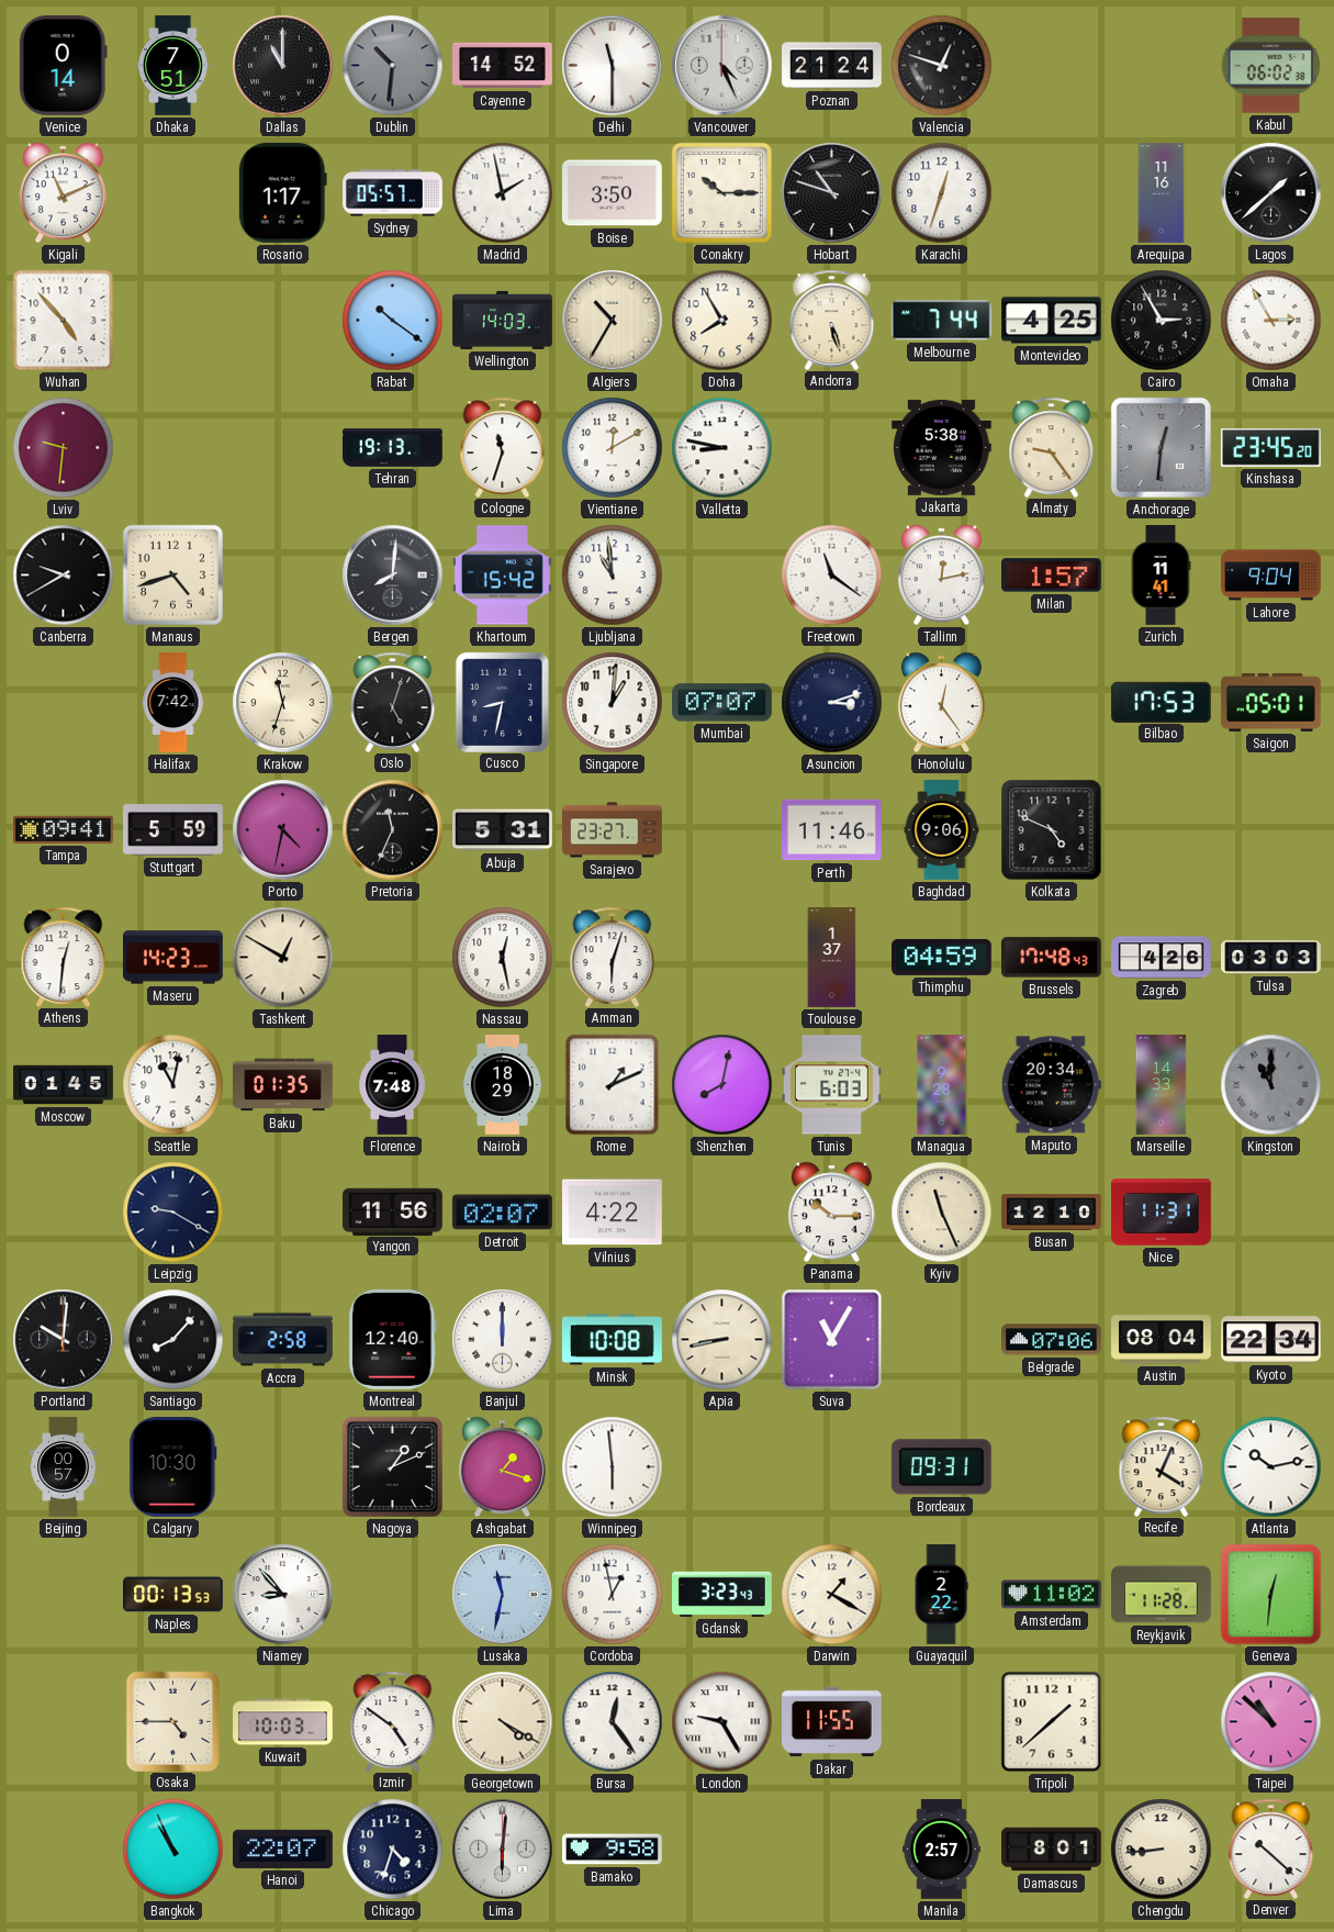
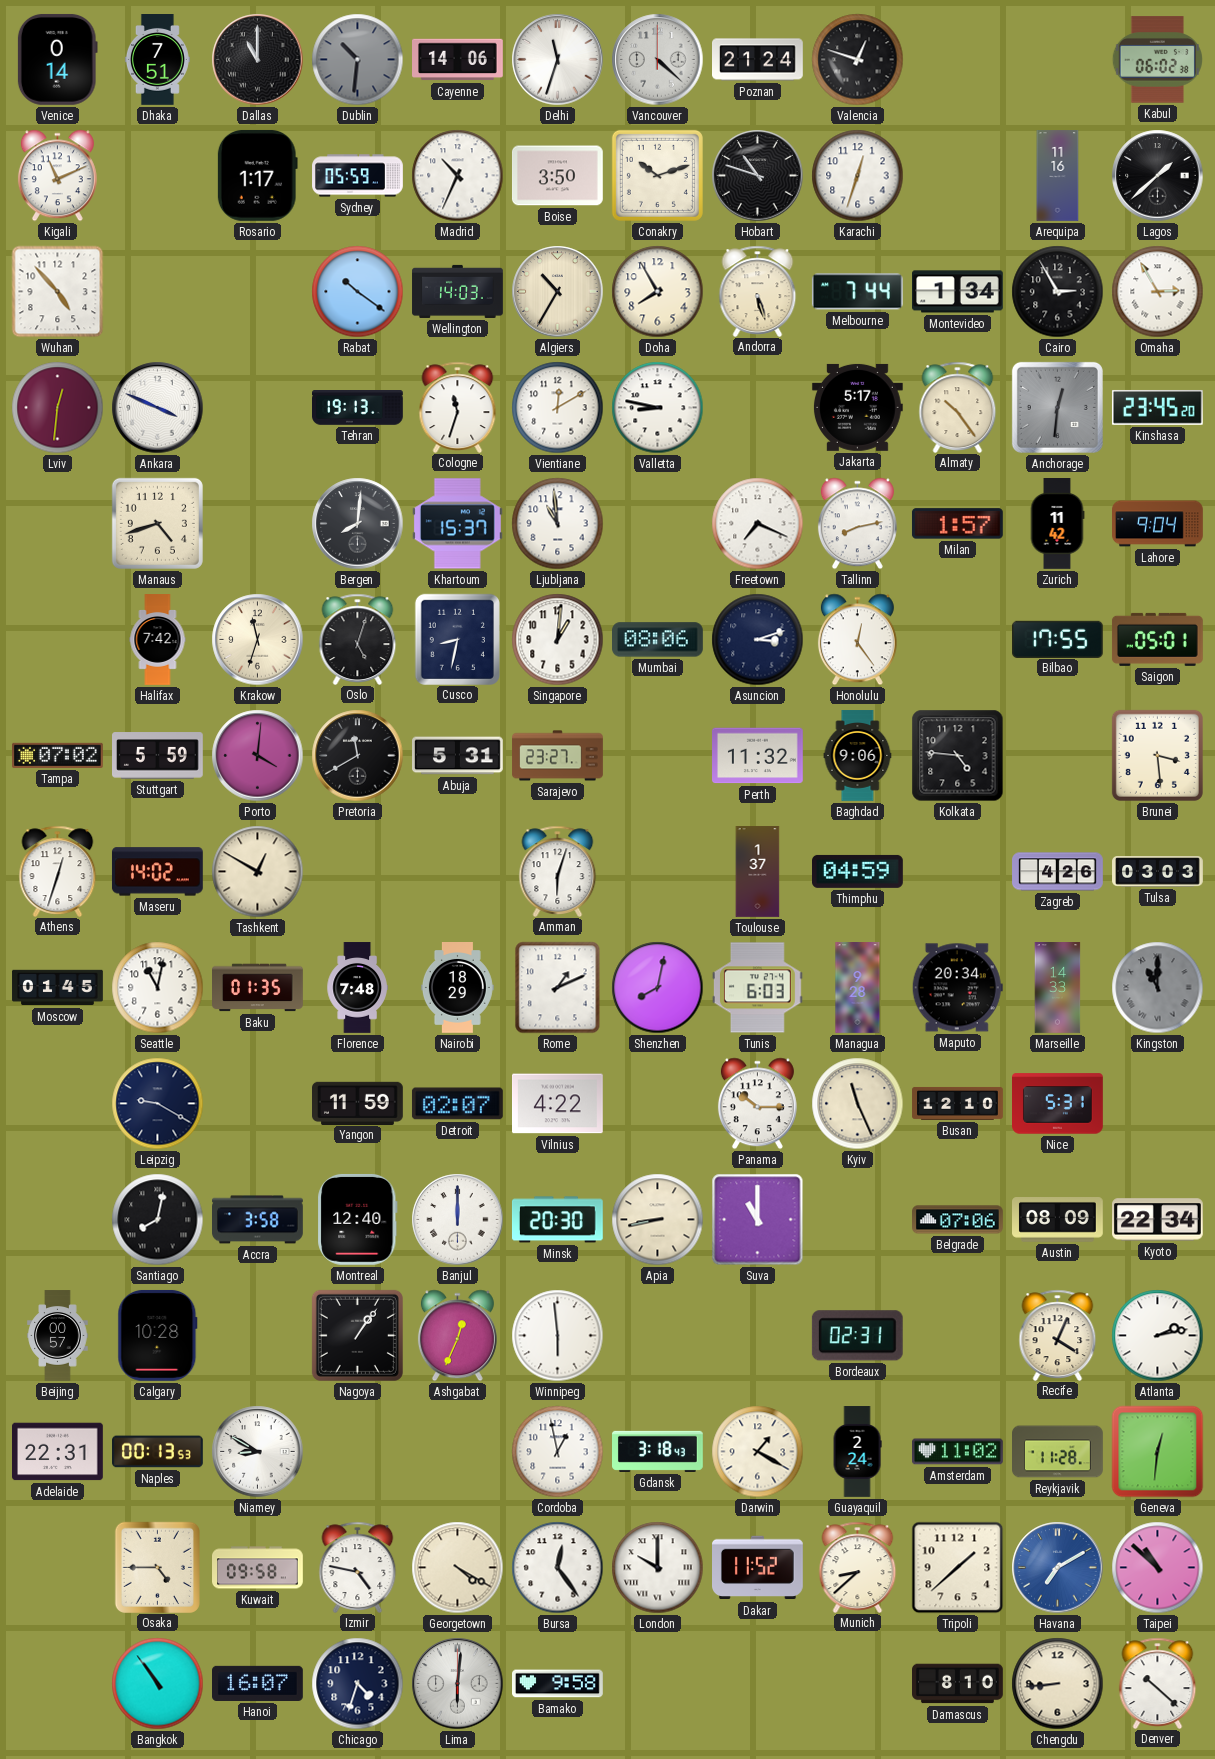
Cayenne: 14:52 -> 14:06
Delhi: 11:30 -> 11:33
Vancouver: 4:26 -> 4:22
Sydney: 05:57 -> 05:59
Madrid: 1:58 -> 10:34
Conakry: 10:15 -> 10:12
Montevideo: 4:25 -> 1:34
Lviv: 9:31 -> 12:31
Ankara: none -> 3:49
Jakarta: 5:38 -> 5:17
Almaty: 9:24 -> 10:24
Canberra: 9:40 -> none
Khartoum: 15:42 -> 15:37
Freetown: 11:21 -> 7:19
Tallinn: 12:13 -> 8:13
Zurich: 11:41 -> 11:42
Mumbai: 07:07 -> 08:06
Bilbao: 17:53 -> 17:55
Tampa: 09:41 -> 07:02
Porto: 4:32 -> 4:01
Pretoria: 11:34 -> 11:40
Perth: 11:46 -> 11:32
Kolkata: 4:49 -> 4:46
Brunei: none -> 3:29
Athens: 12:31 -> 12:33
Maseru: 14:23 -> 14:02
Nassau: 12:28 -> none
Brussels: 17:48 -> none
Yangon: 11:56 -> 11:59
Nice: 11:31 -> 5:31
Portland: 10:01 -> none
Santiago: 8:07 -> 8:02
Accra: 2:58 -> 3:58
Minsk: 10:08 -> 20:30
Suva: 11:05 -> 11:00
Austin: 08:04 -> 08:09
Calgary: 10:30 -> 10:28
Nagoya: 1:11 -> 1:06
Ashgabat: 1:18 -> 12:34
Bordeaux: 09:31 -> 02:31
Atlanta: 10:13 -> 2:13
Adelaide: none -> 22:31
Niamey: 8:53 -> 8:50
Lusaka: 11:32 -> none
Gdansk: 3:23 -> 3:18
Guayaquil: 2:22 -> 2:24
Kuwait: 10:03 -> 09:58
Izmir: 4:51 -> 4:47
London: 9:25 -> 10:00
Dakar: 11:55 -> 11:52
Munich: none -> 8:38
Havana: none -> 7:10
Bangkok: 10:56 -> 10:54
Hanoi: 22:07 -> 16:07
Manila: 2:57 -> none
Damascus: 8:01 -> 8:10
